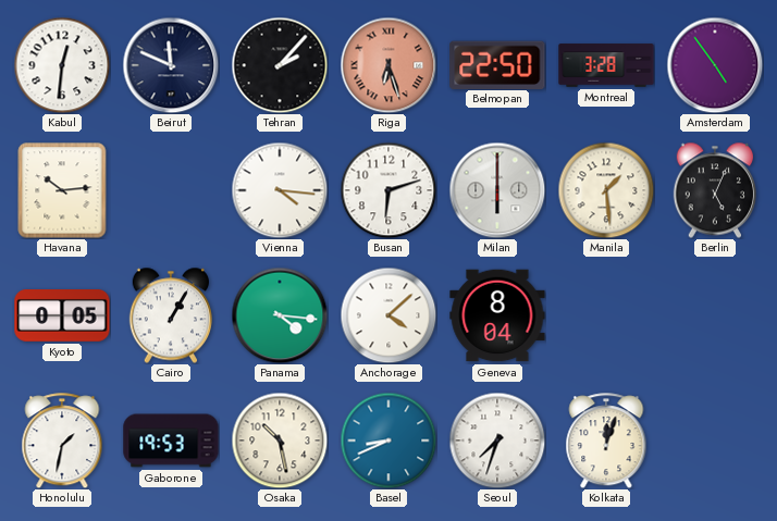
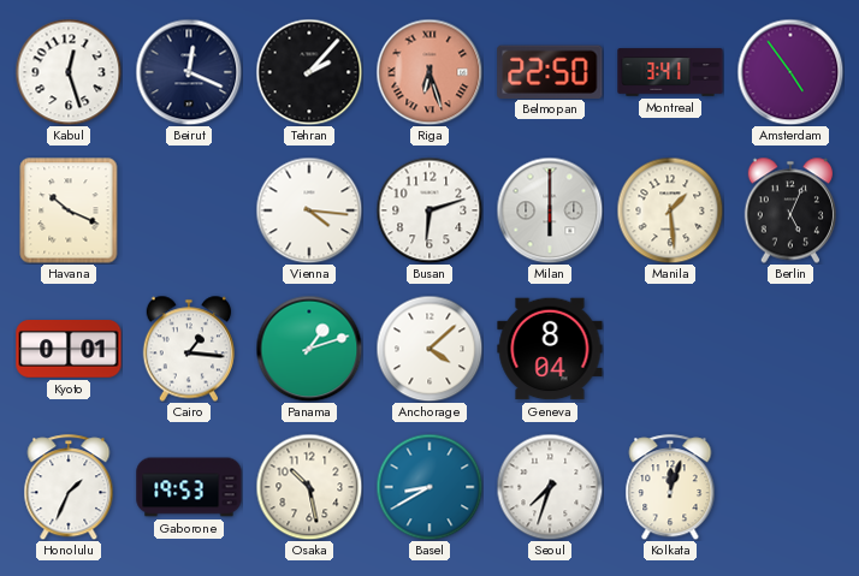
Kabul: 12:31 -> 12:27
Beirut: 11:49 -> 12:19
Montreal: 3:28 -> 3:41
Havana: 10:14 -> 10:19
Kyoto: 0:05 -> 0:01
Cairo: 1:05 -> 1:16
Panama: 4:16 -> 1:12
Honolulu: 1:32 -> 1:34
Basel: 8:41 -> 8:40
